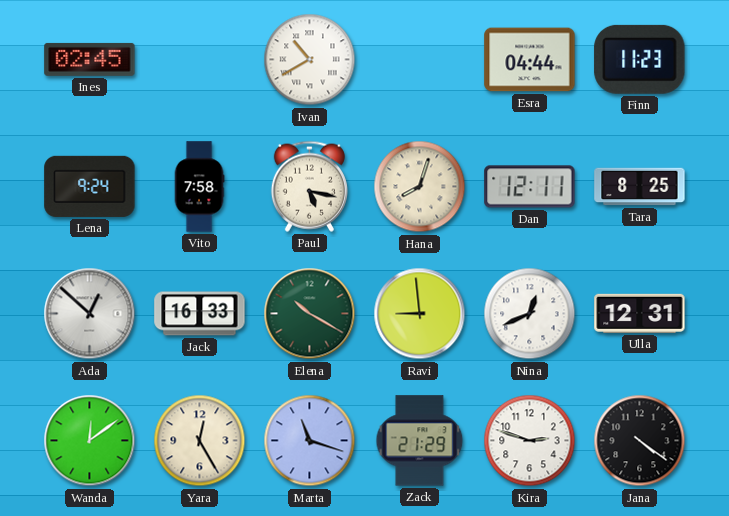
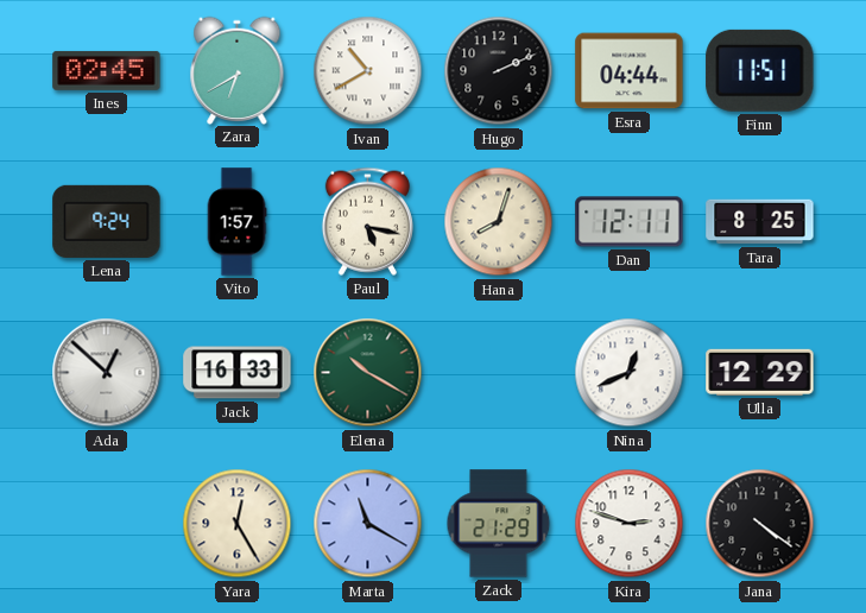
Zara: none -> 6:40
Hugo: none -> 2:11
Finn: 11:23 -> 11:51
Vito: 7:58 -> 1:57
Ravi: 8:59 -> none
Ulla: 12:31 -> 12:29
Wanda: 12:09 -> none
Marta: 11:18 -> 11:20
